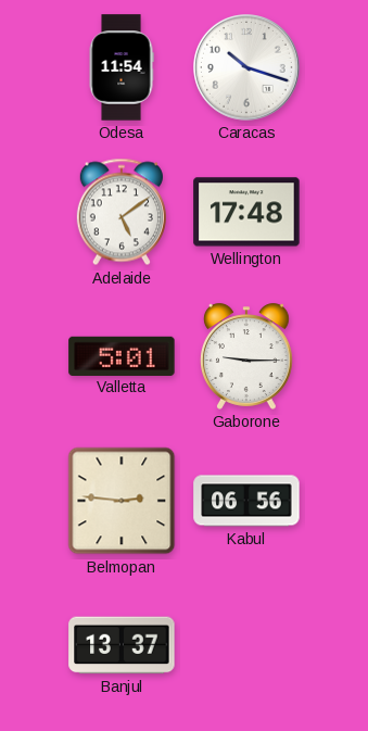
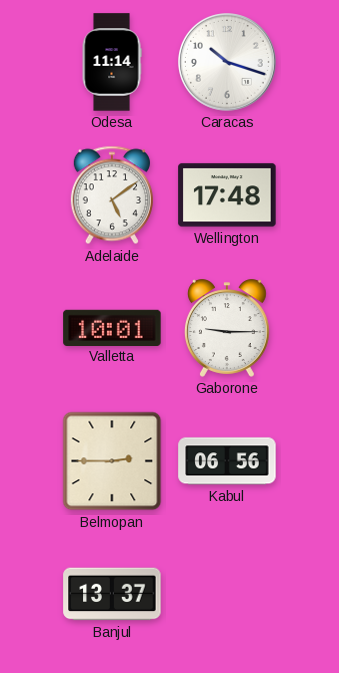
Odesa: 11:54 -> 11:14
Valletta: 5:01 -> 10:01
Belmopan: 2:46 -> 2:45
